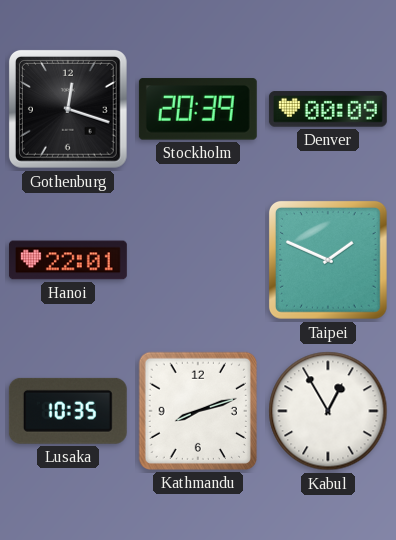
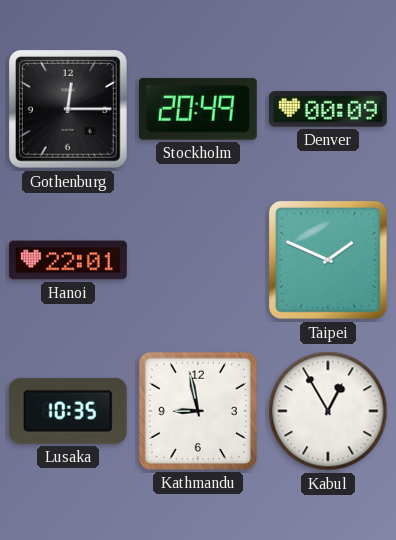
Gothenburg: 12:18 -> 12:15
Stockholm: 20:39 -> 20:49
Kathmandu: 8:12 -> 8:58
